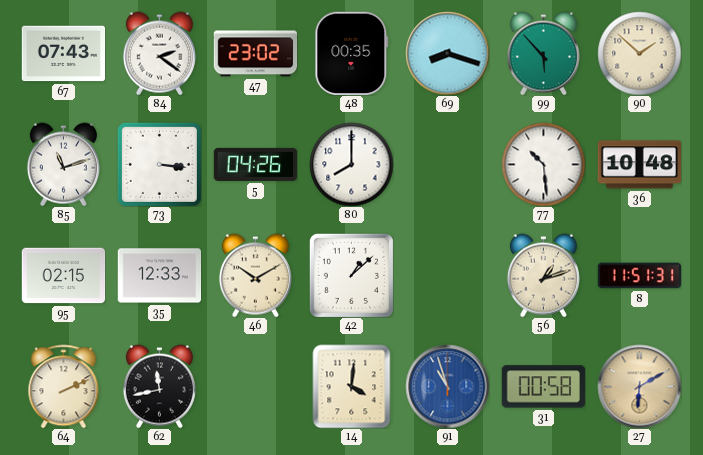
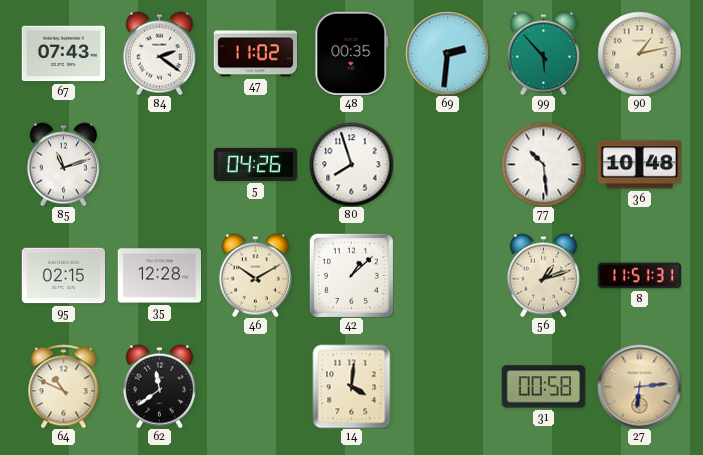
47: 23:02 -> 11:02
69: 8:18 -> 2:31
90: 1:52 -> 1:13
73: 3:16 -> none
80: 8:00 -> 7:57
35: 12:33 -> 12:28
64: 2:11 -> 10:49
62: 11:43 -> 11:39
91: 10:57 -> none
27: 6:10 -> 6:14
